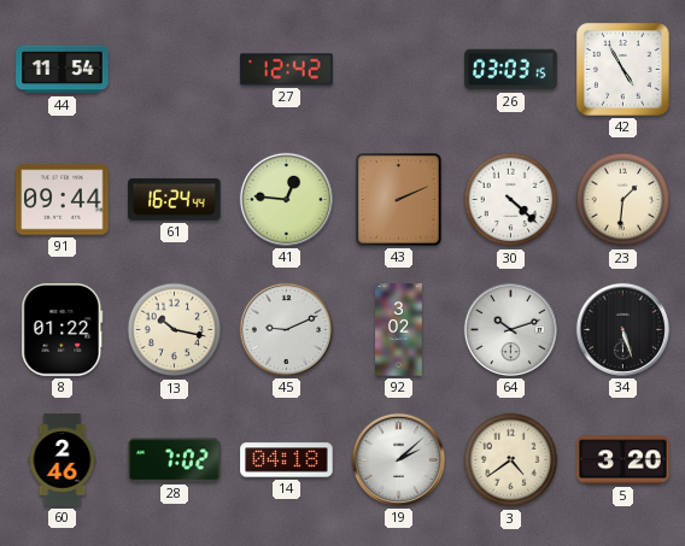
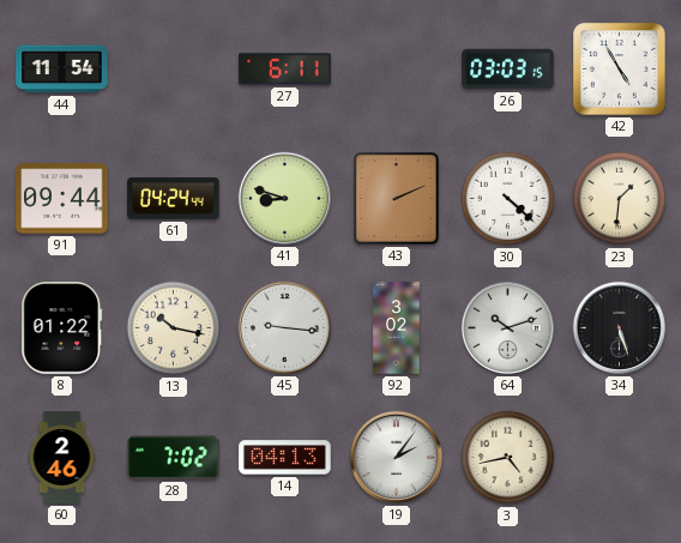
27: 12:42 -> 6:11
61: 16:24 -> 04:24
41: 12:46 -> 8:48
45: 9:11 -> 9:16
14: 04:18 -> 04:13
19: 2:08 -> 2:06
3: 4:39 -> 4:43
5: 3:20 -> none
